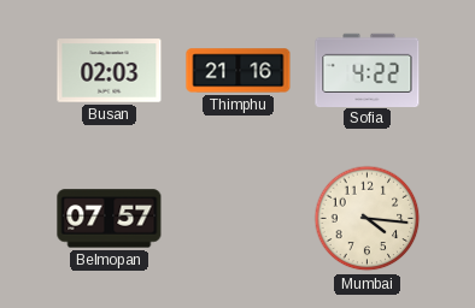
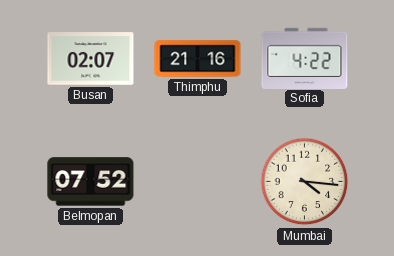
Busan: 02:03 -> 02:07
Belmopan: 07:57 -> 07:52
